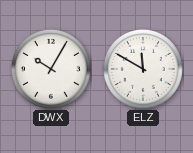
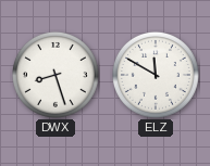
DWX: 10:05 -> 8:27
